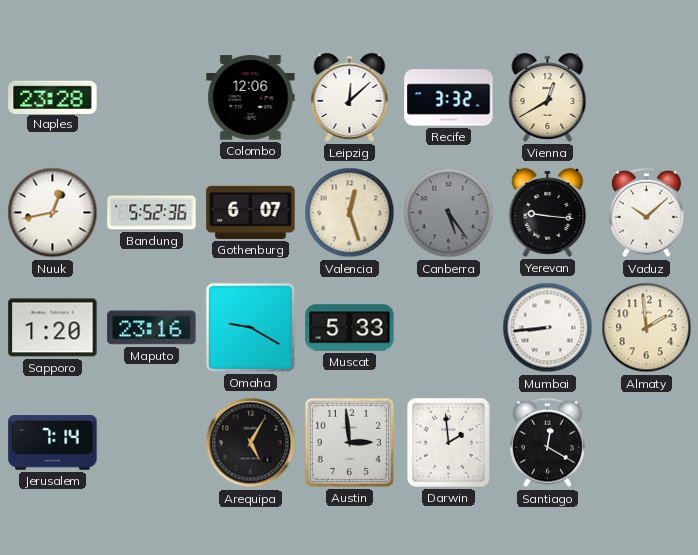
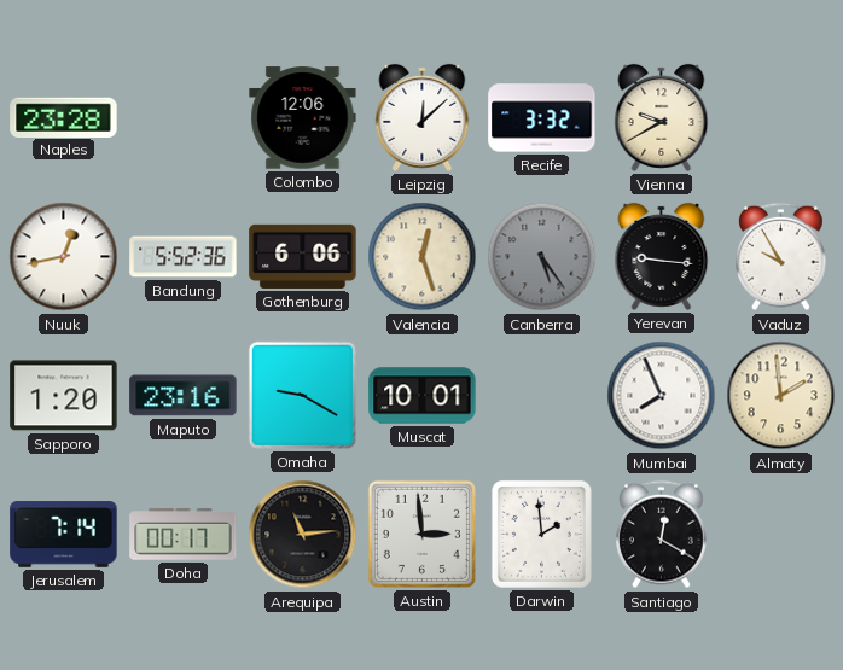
Vienna: 12:40 -> 9:40
Gothenburg: 6:07 -> 6:06
Vaduz: 10:08 -> 9:55
Muscat: 5:33 -> 10:01
Mumbai: 8:44 -> 7:56
Doha: none -> 00:17
Arequipa: 5:05 -> 11:14
